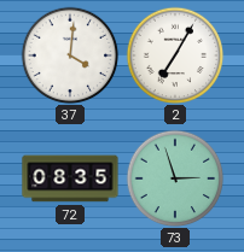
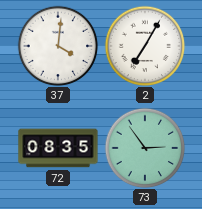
73: 2:57 -> 2:54
